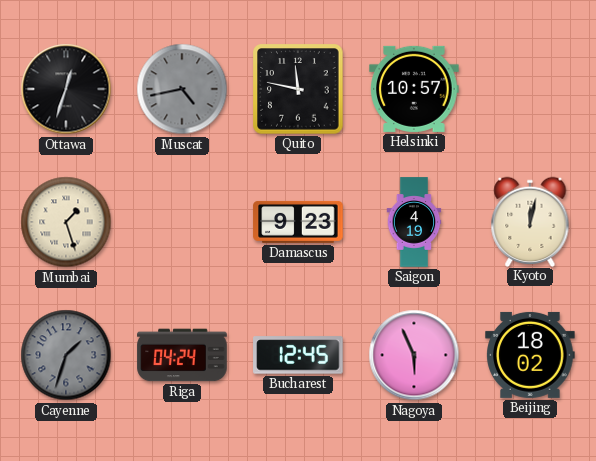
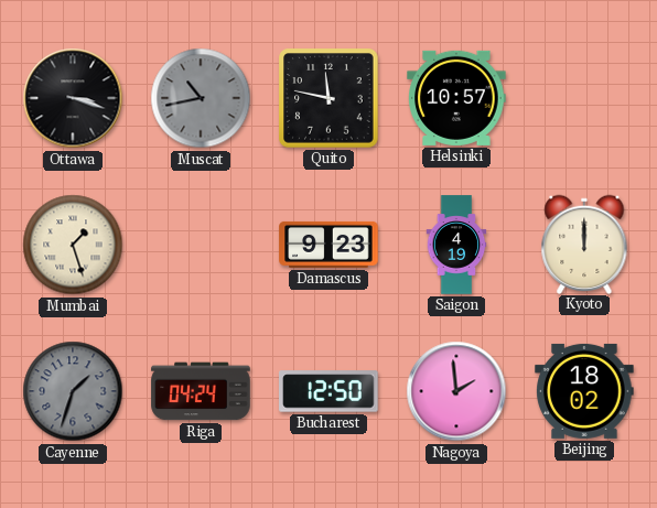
Ottawa: 12:33 -> 3:18
Muscat: 4:43 -> 10:43
Kyoto: 12:02 -> 12:00
Bucharest: 12:45 -> 12:50
Nagoya: 5:56 -> 1:59
